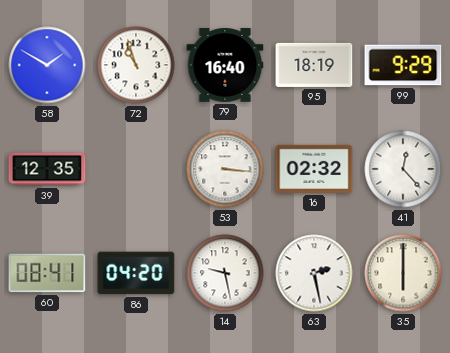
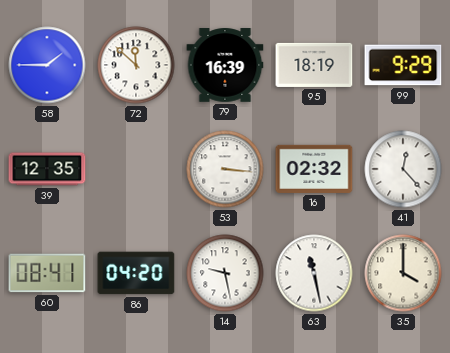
58: 1:50 -> 1:45
72: 10:57 -> 11:52
79: 16:40 -> 16:39
63: 2:28 -> 11:28
35: 6:00 -> 4:00
